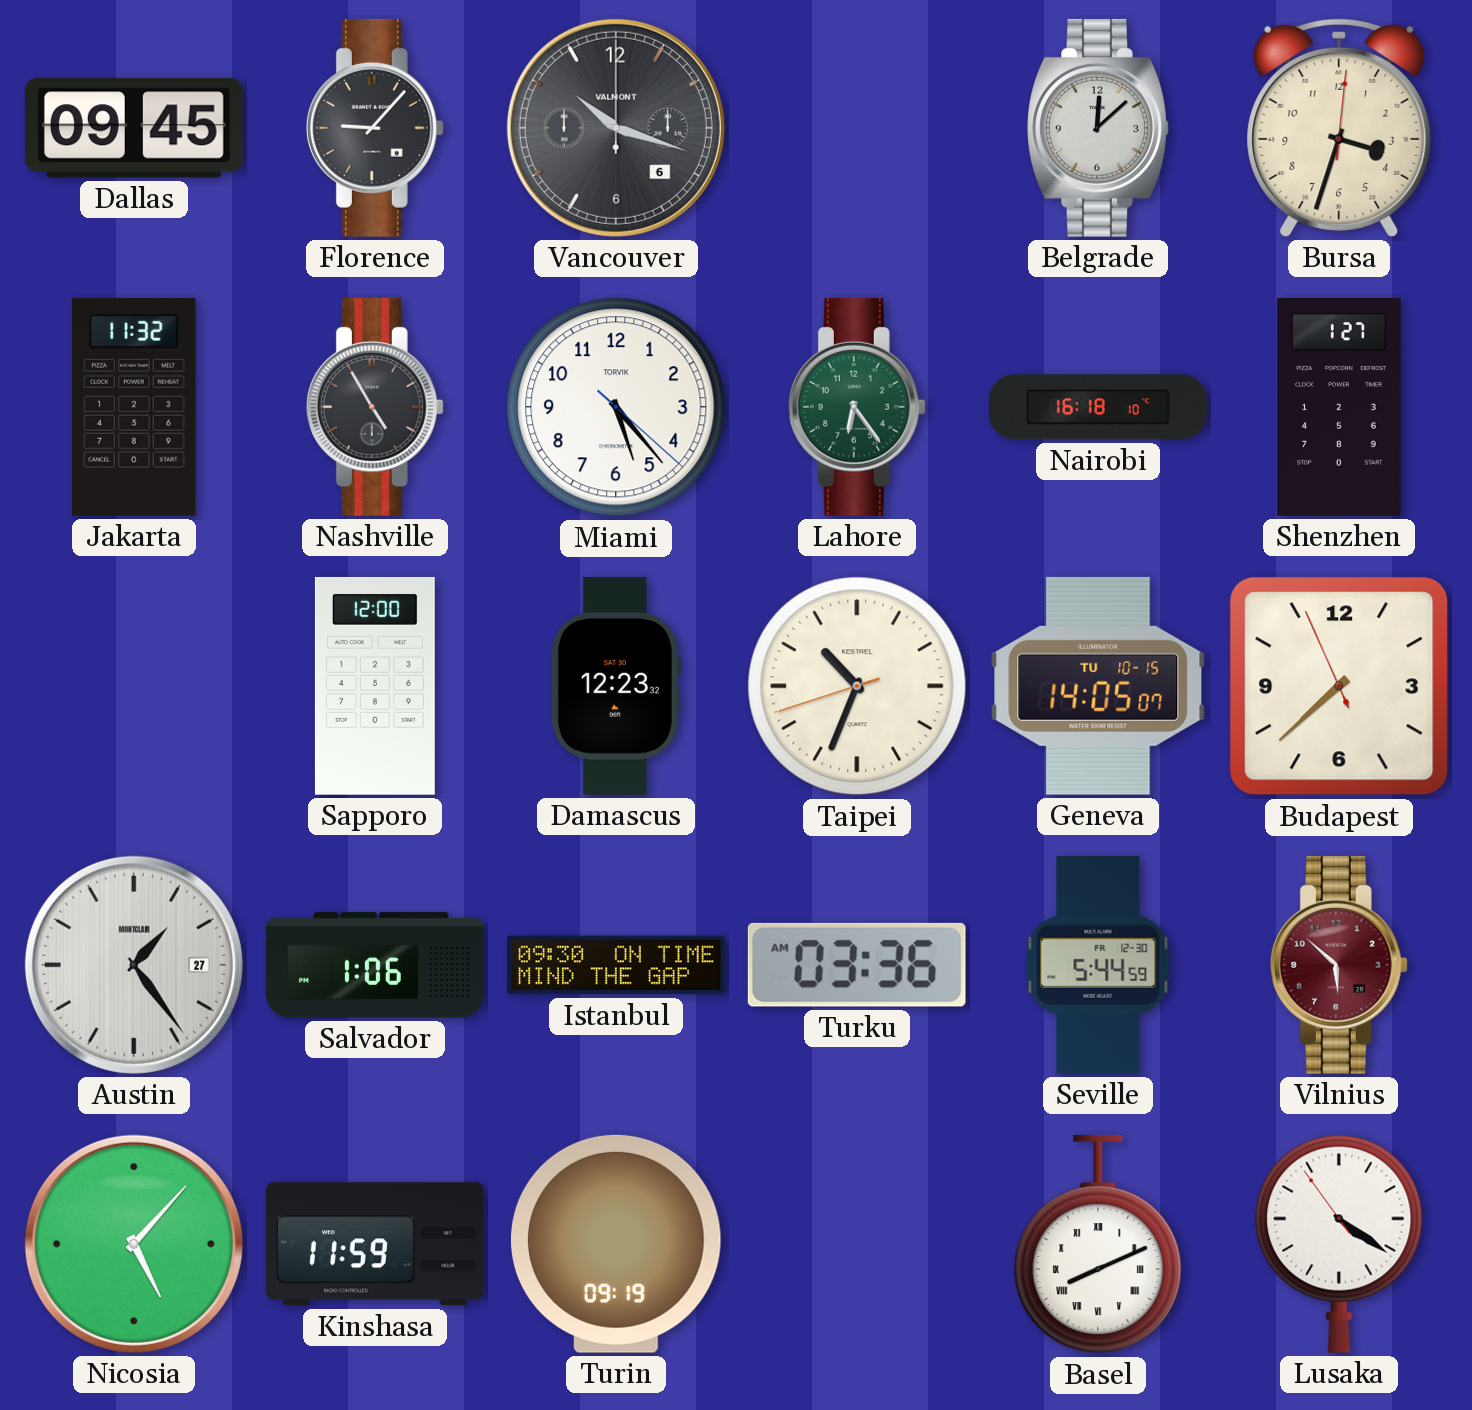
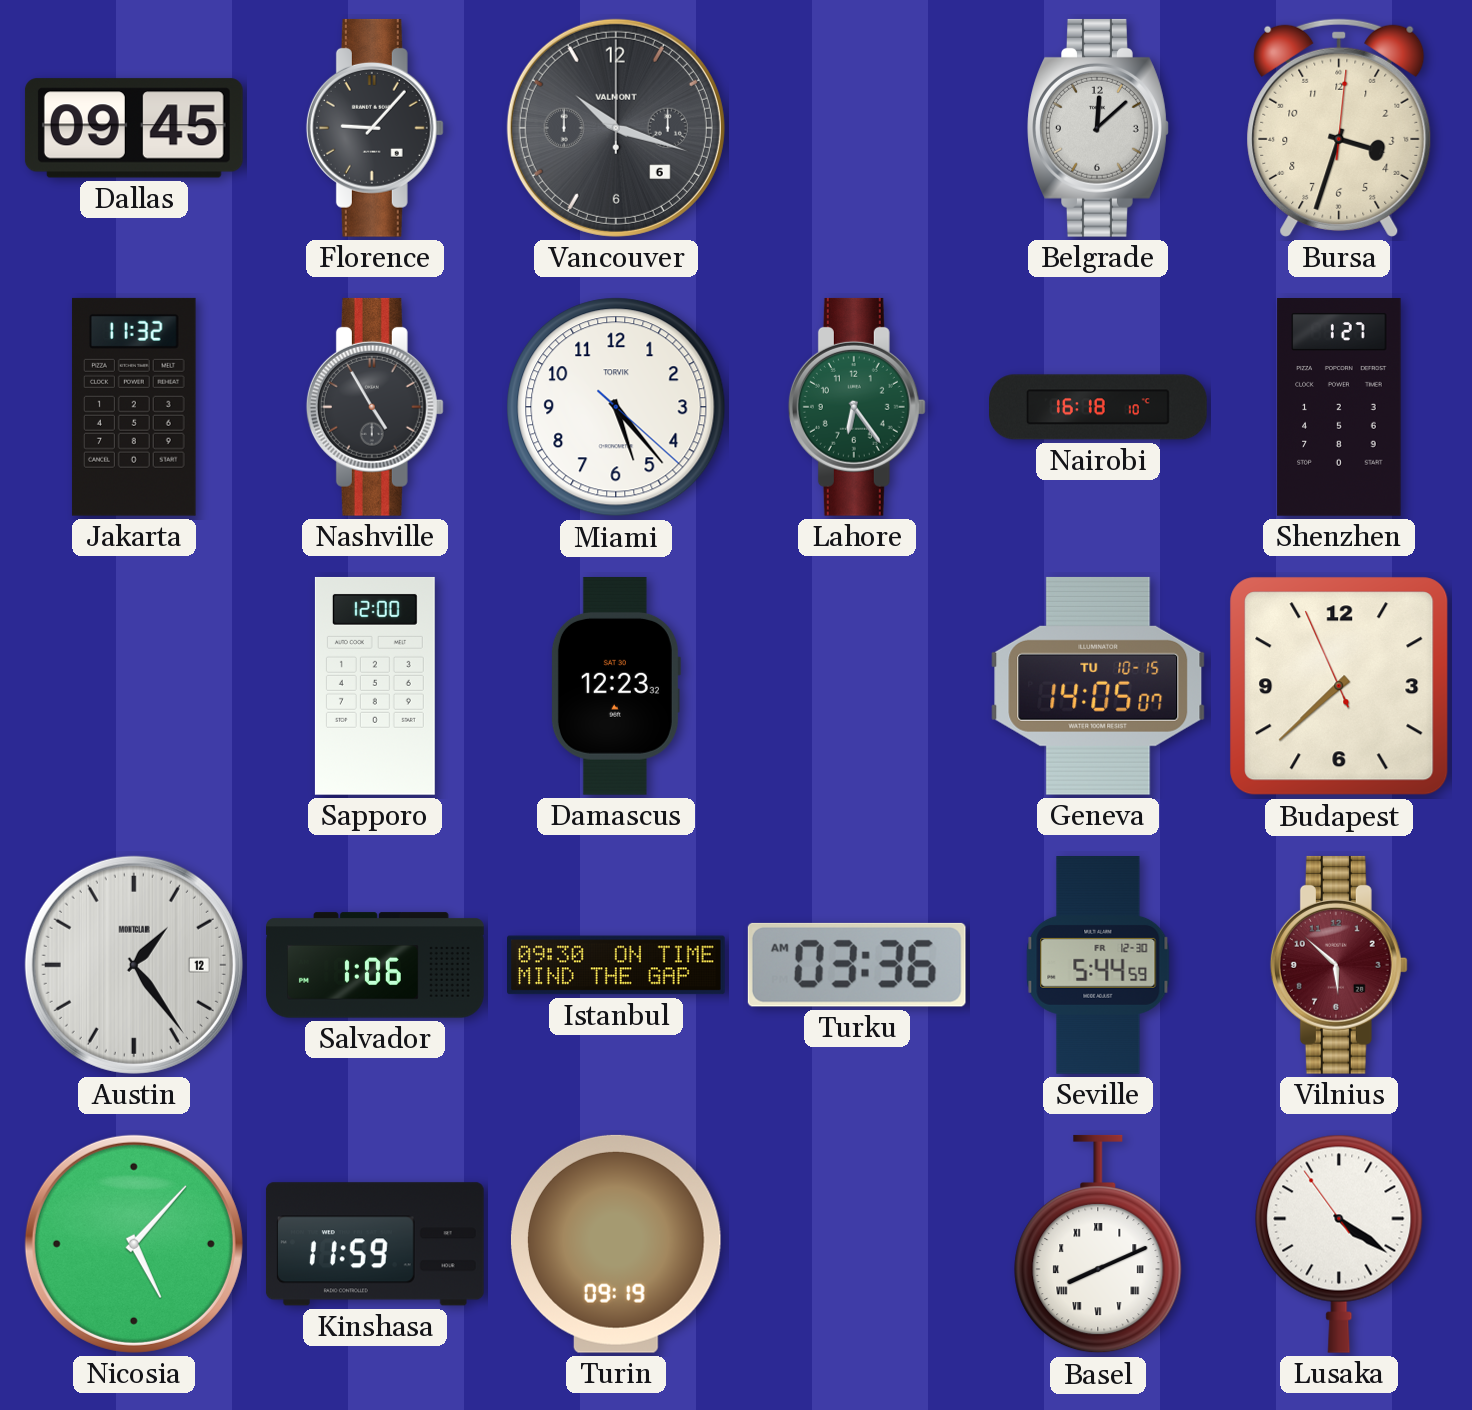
Taipei: 10:33 -> none
Austin date: 27 -> 12
